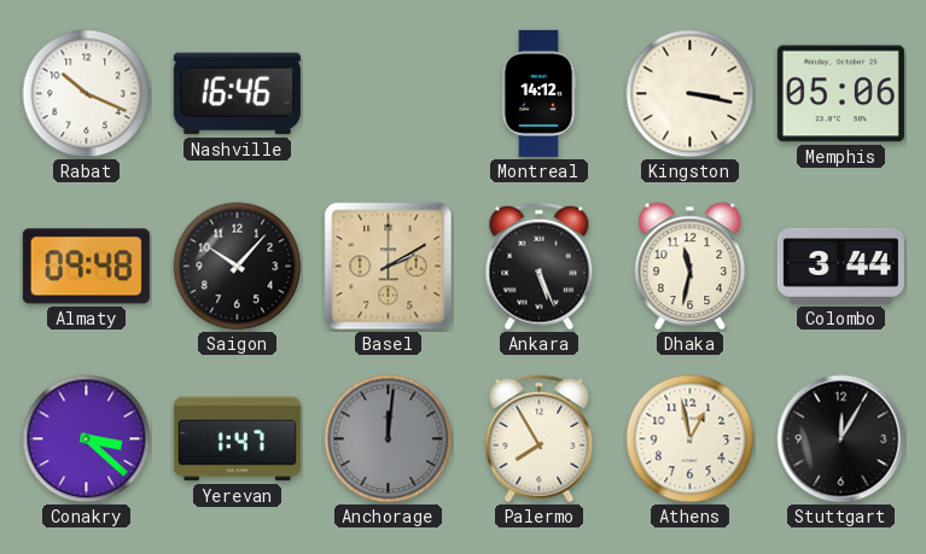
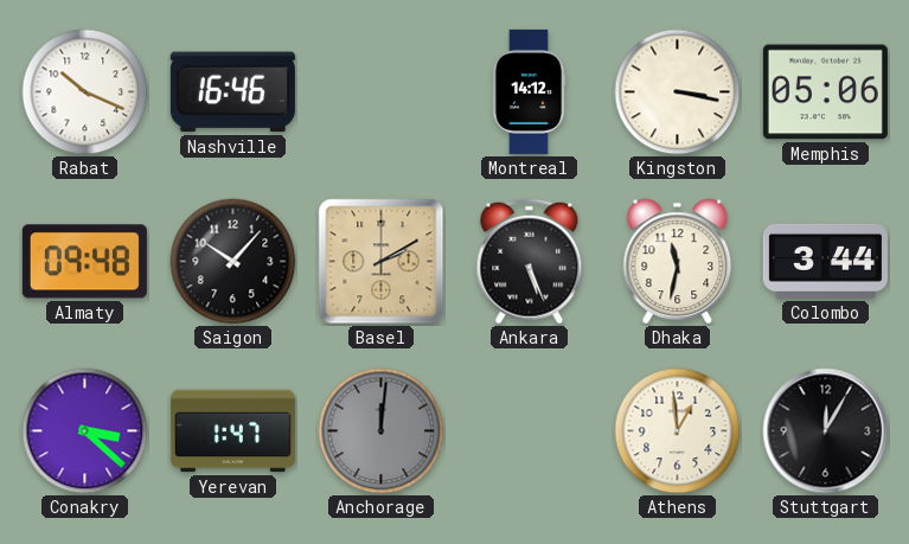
Palermo: 7:55 -> none
Athens: 12:58 -> 12:59
